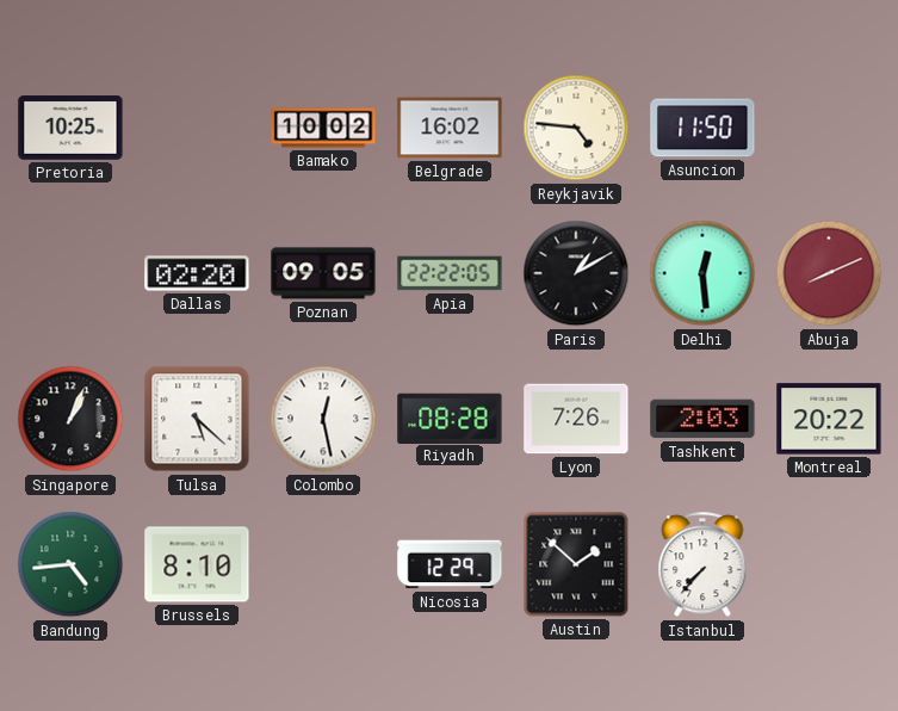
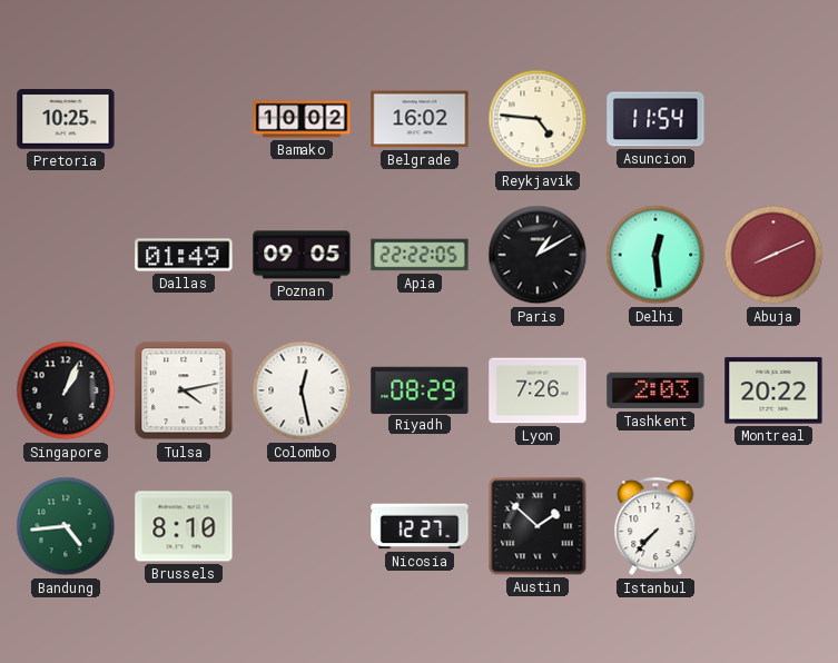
Asuncion: 11:50 -> 11:54
Dallas: 02:20 -> 01:49
Tulsa: 5:22 -> 4:13
Riyadh: 08:28 -> 08:29
Nicosia: 12:29 -> 12:27
